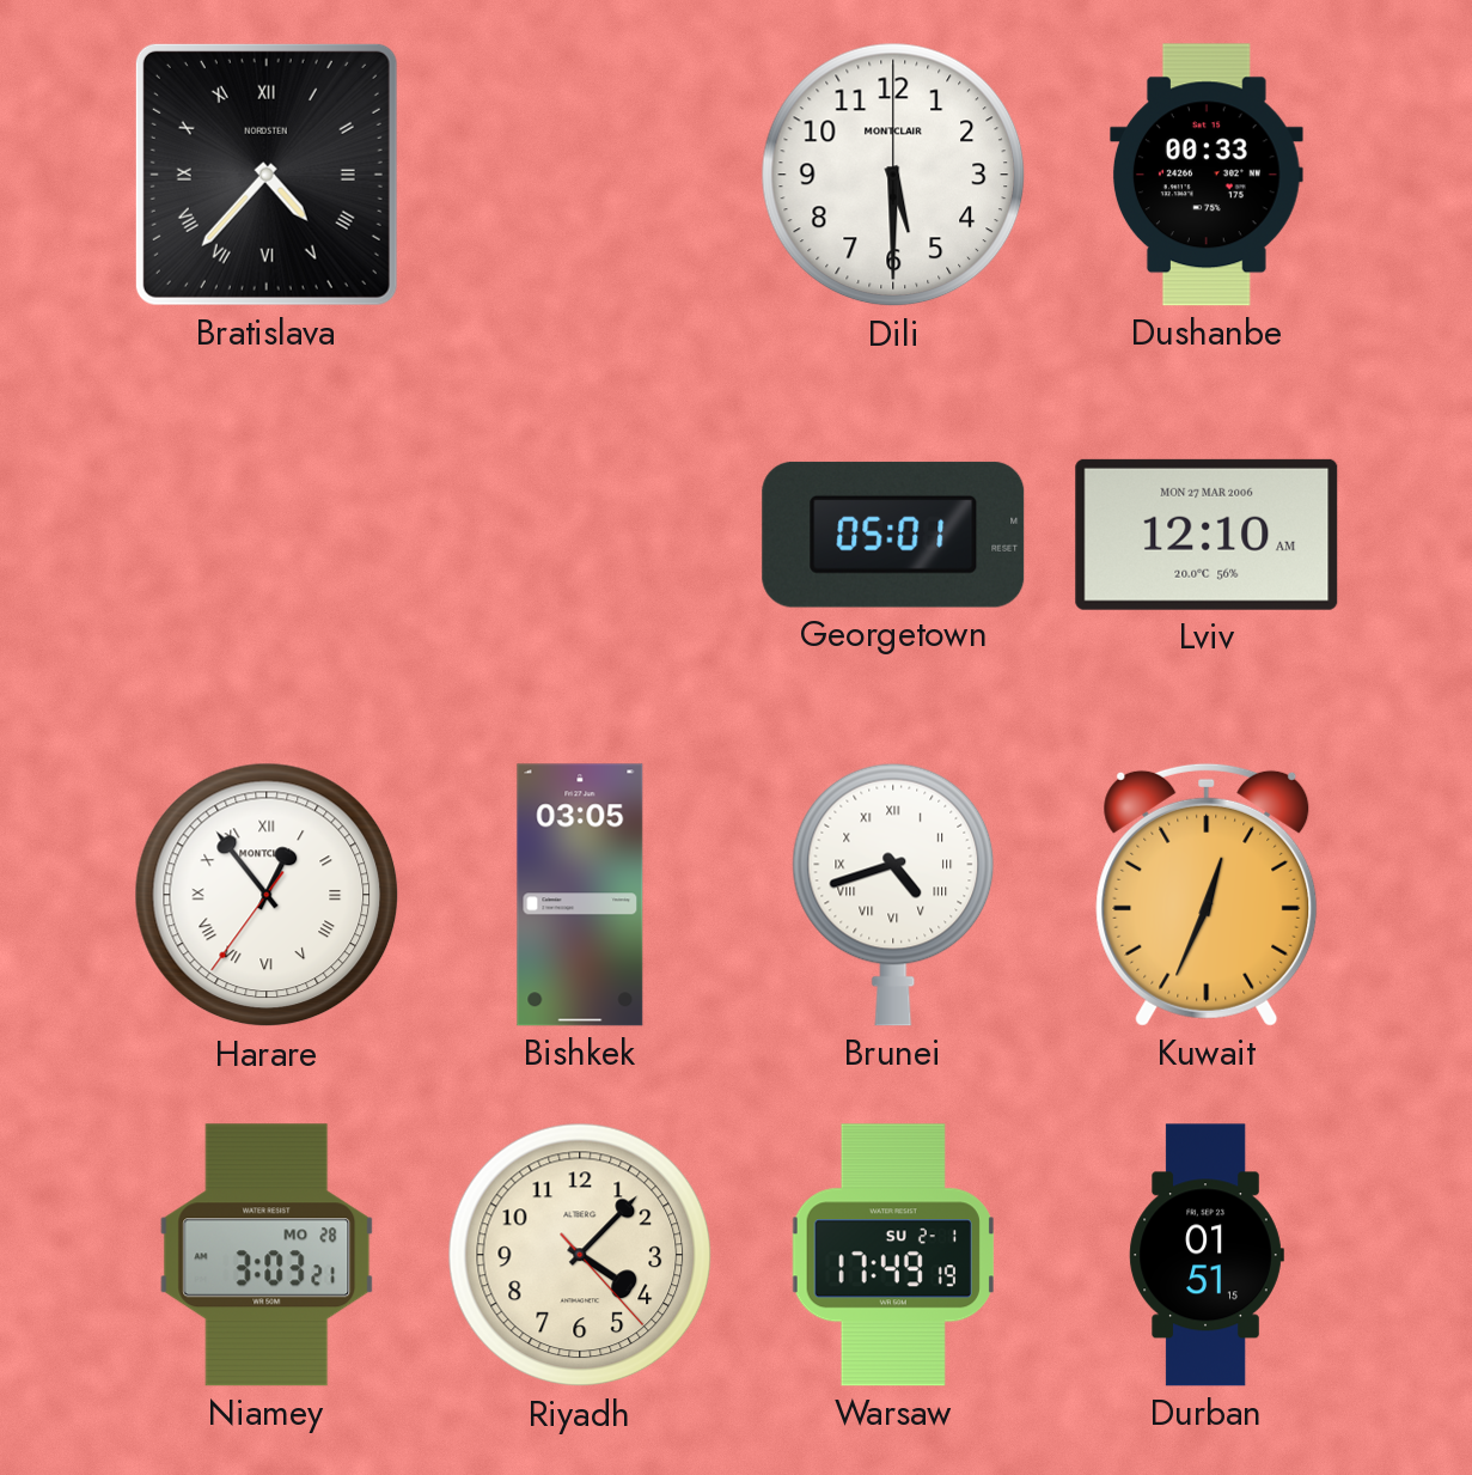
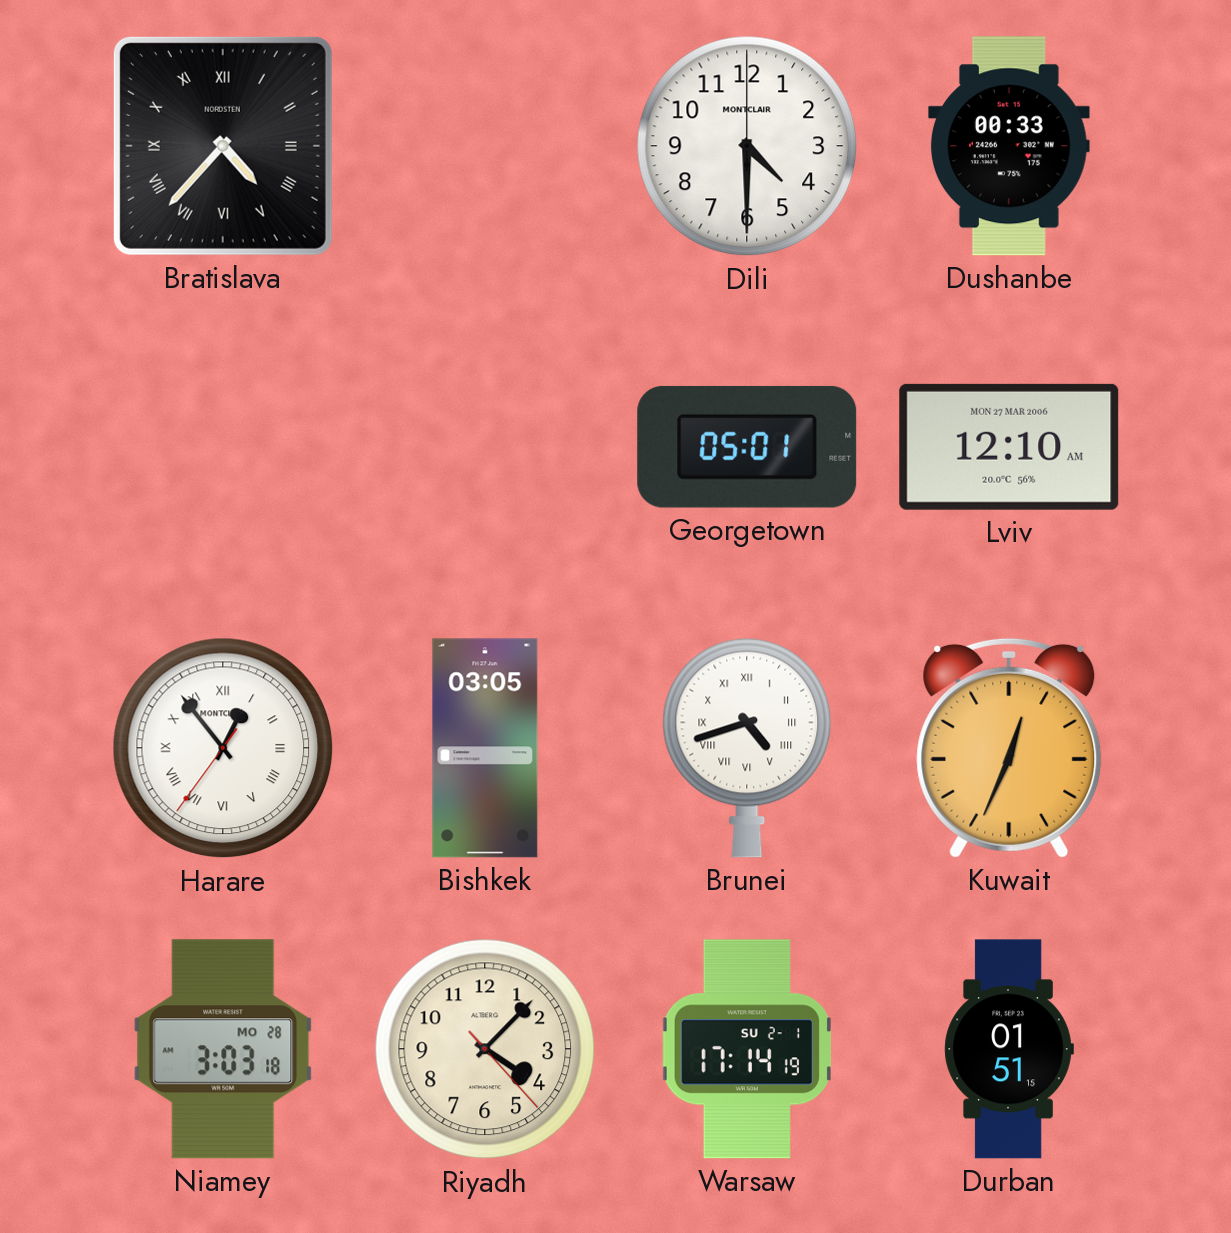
Dili: 5:30 -> 4:30
Niamey: 3:03:21 -> 3:03:18
Warsaw: 17:49 -> 17:14
